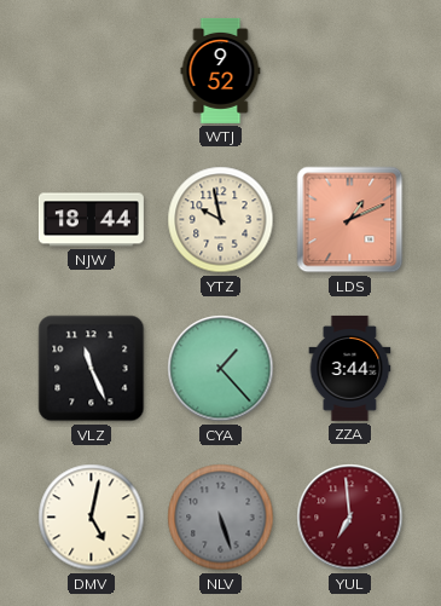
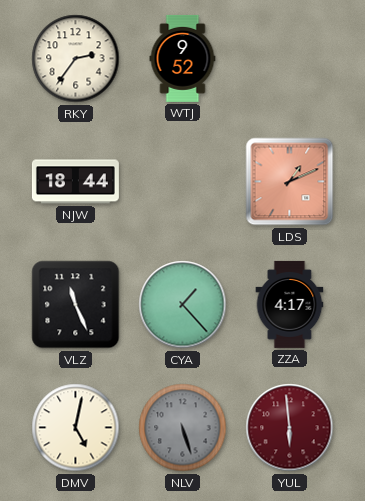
RKY: none -> 2:36
YTZ: 9:58 -> none
ZZA: 3:44 -> 4:17
YUL: 6:59 -> 5:59
